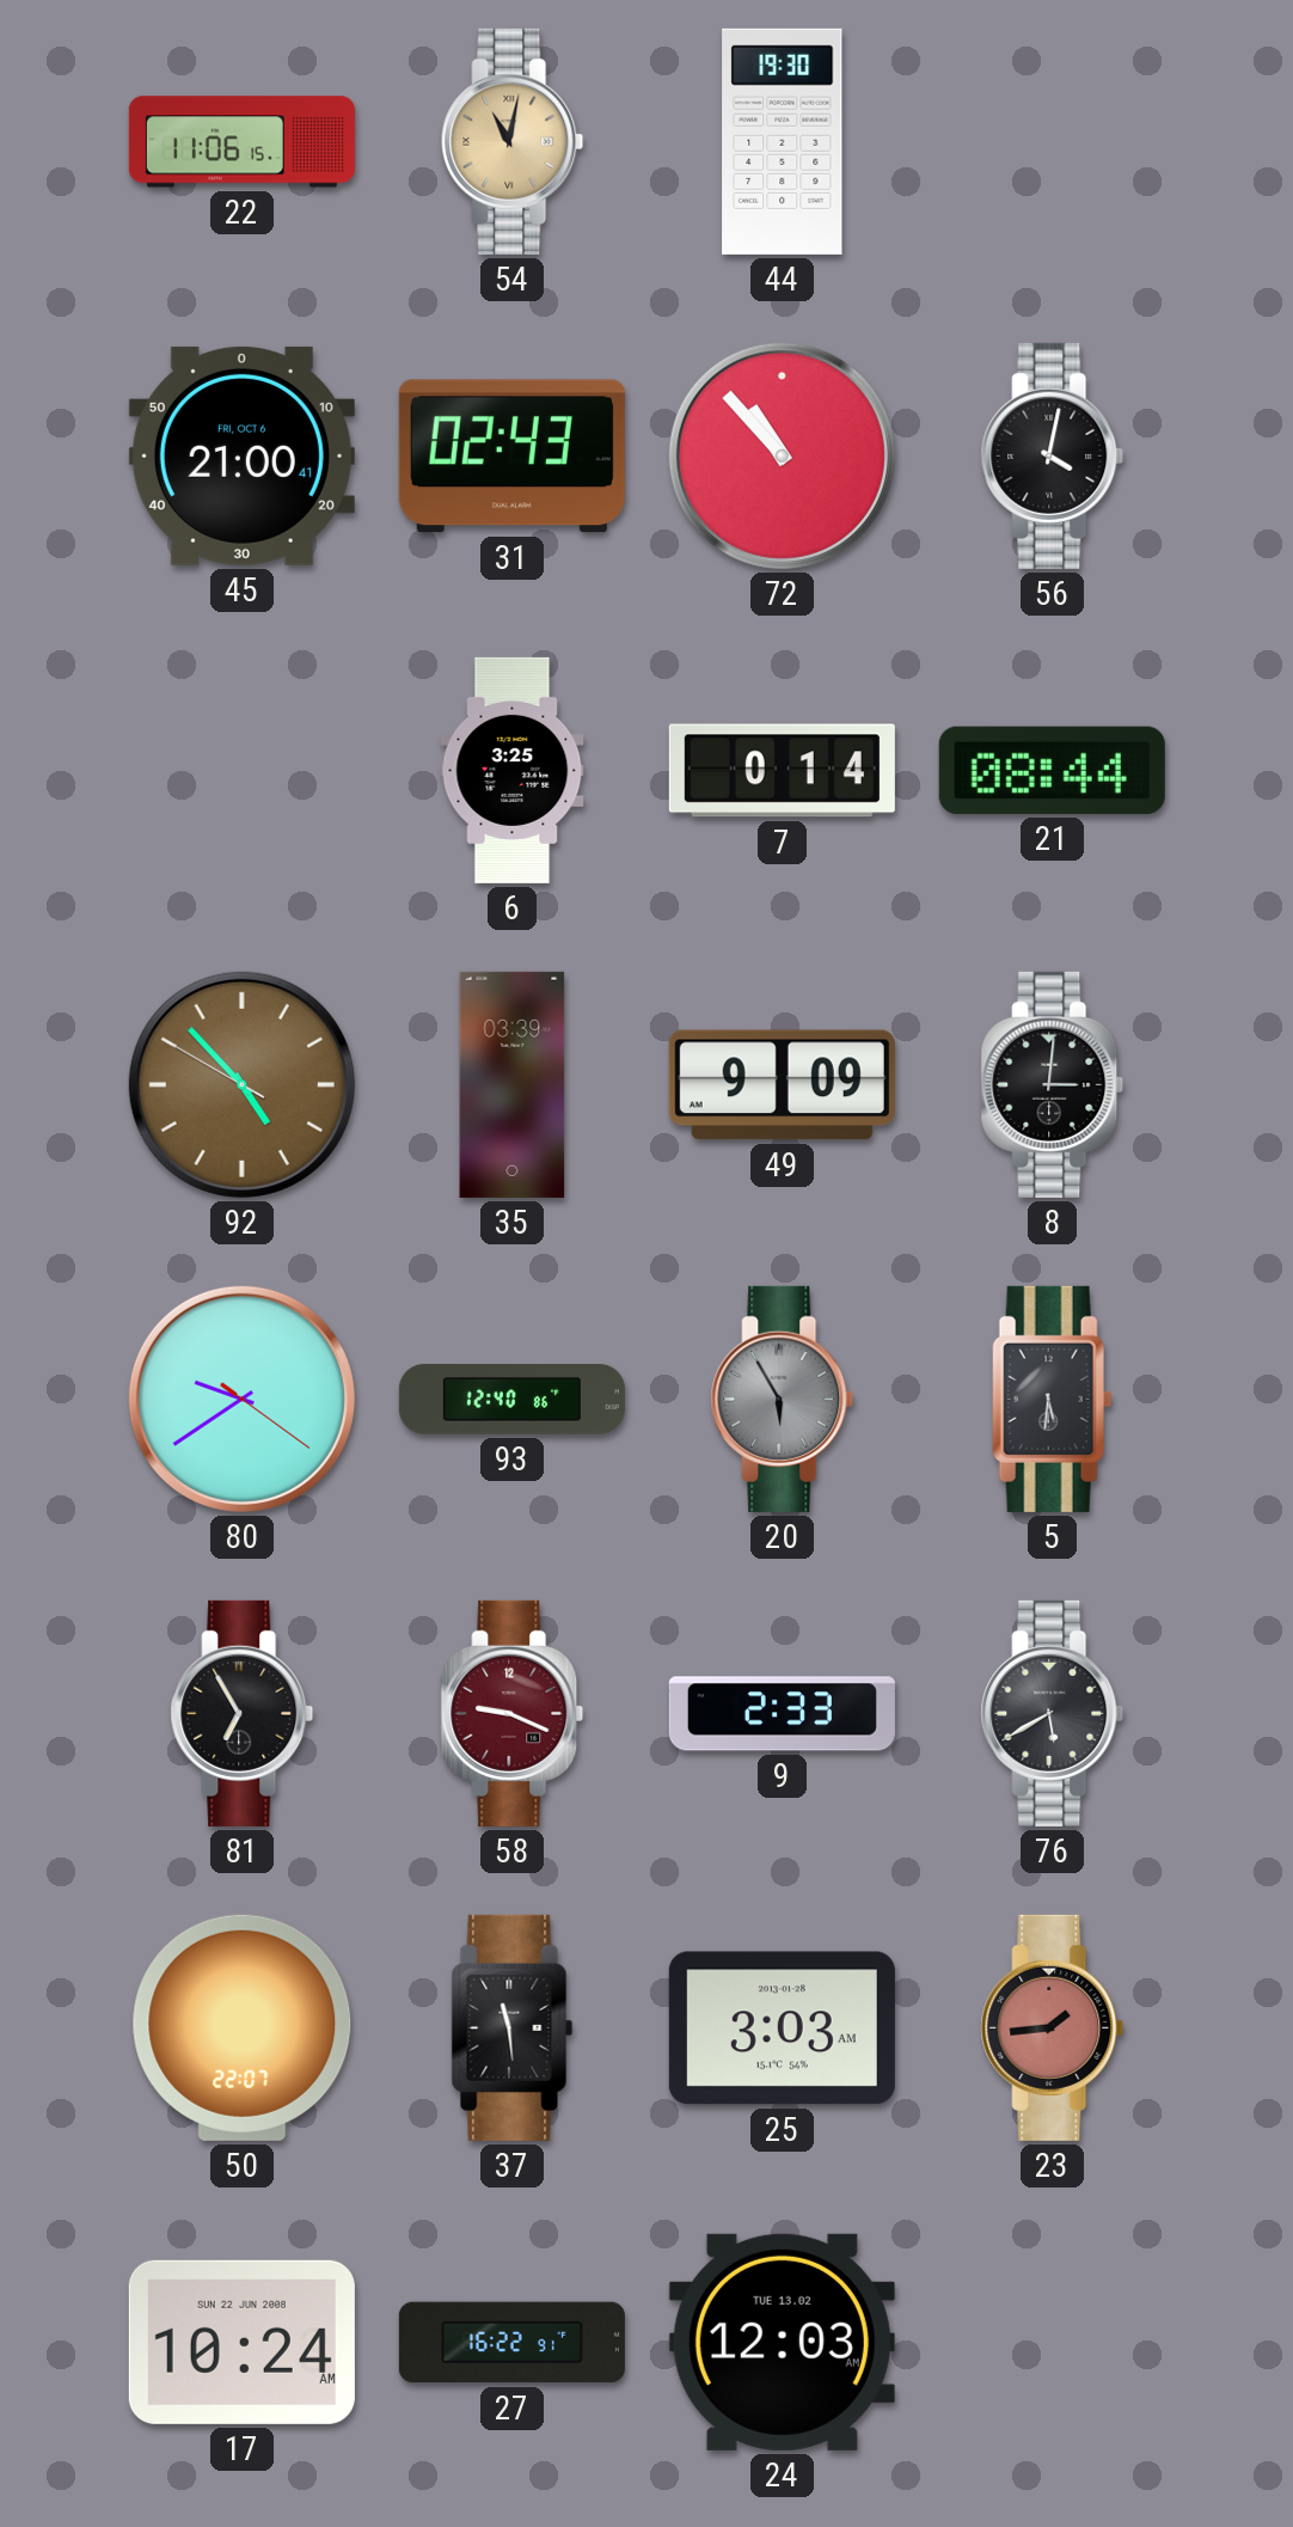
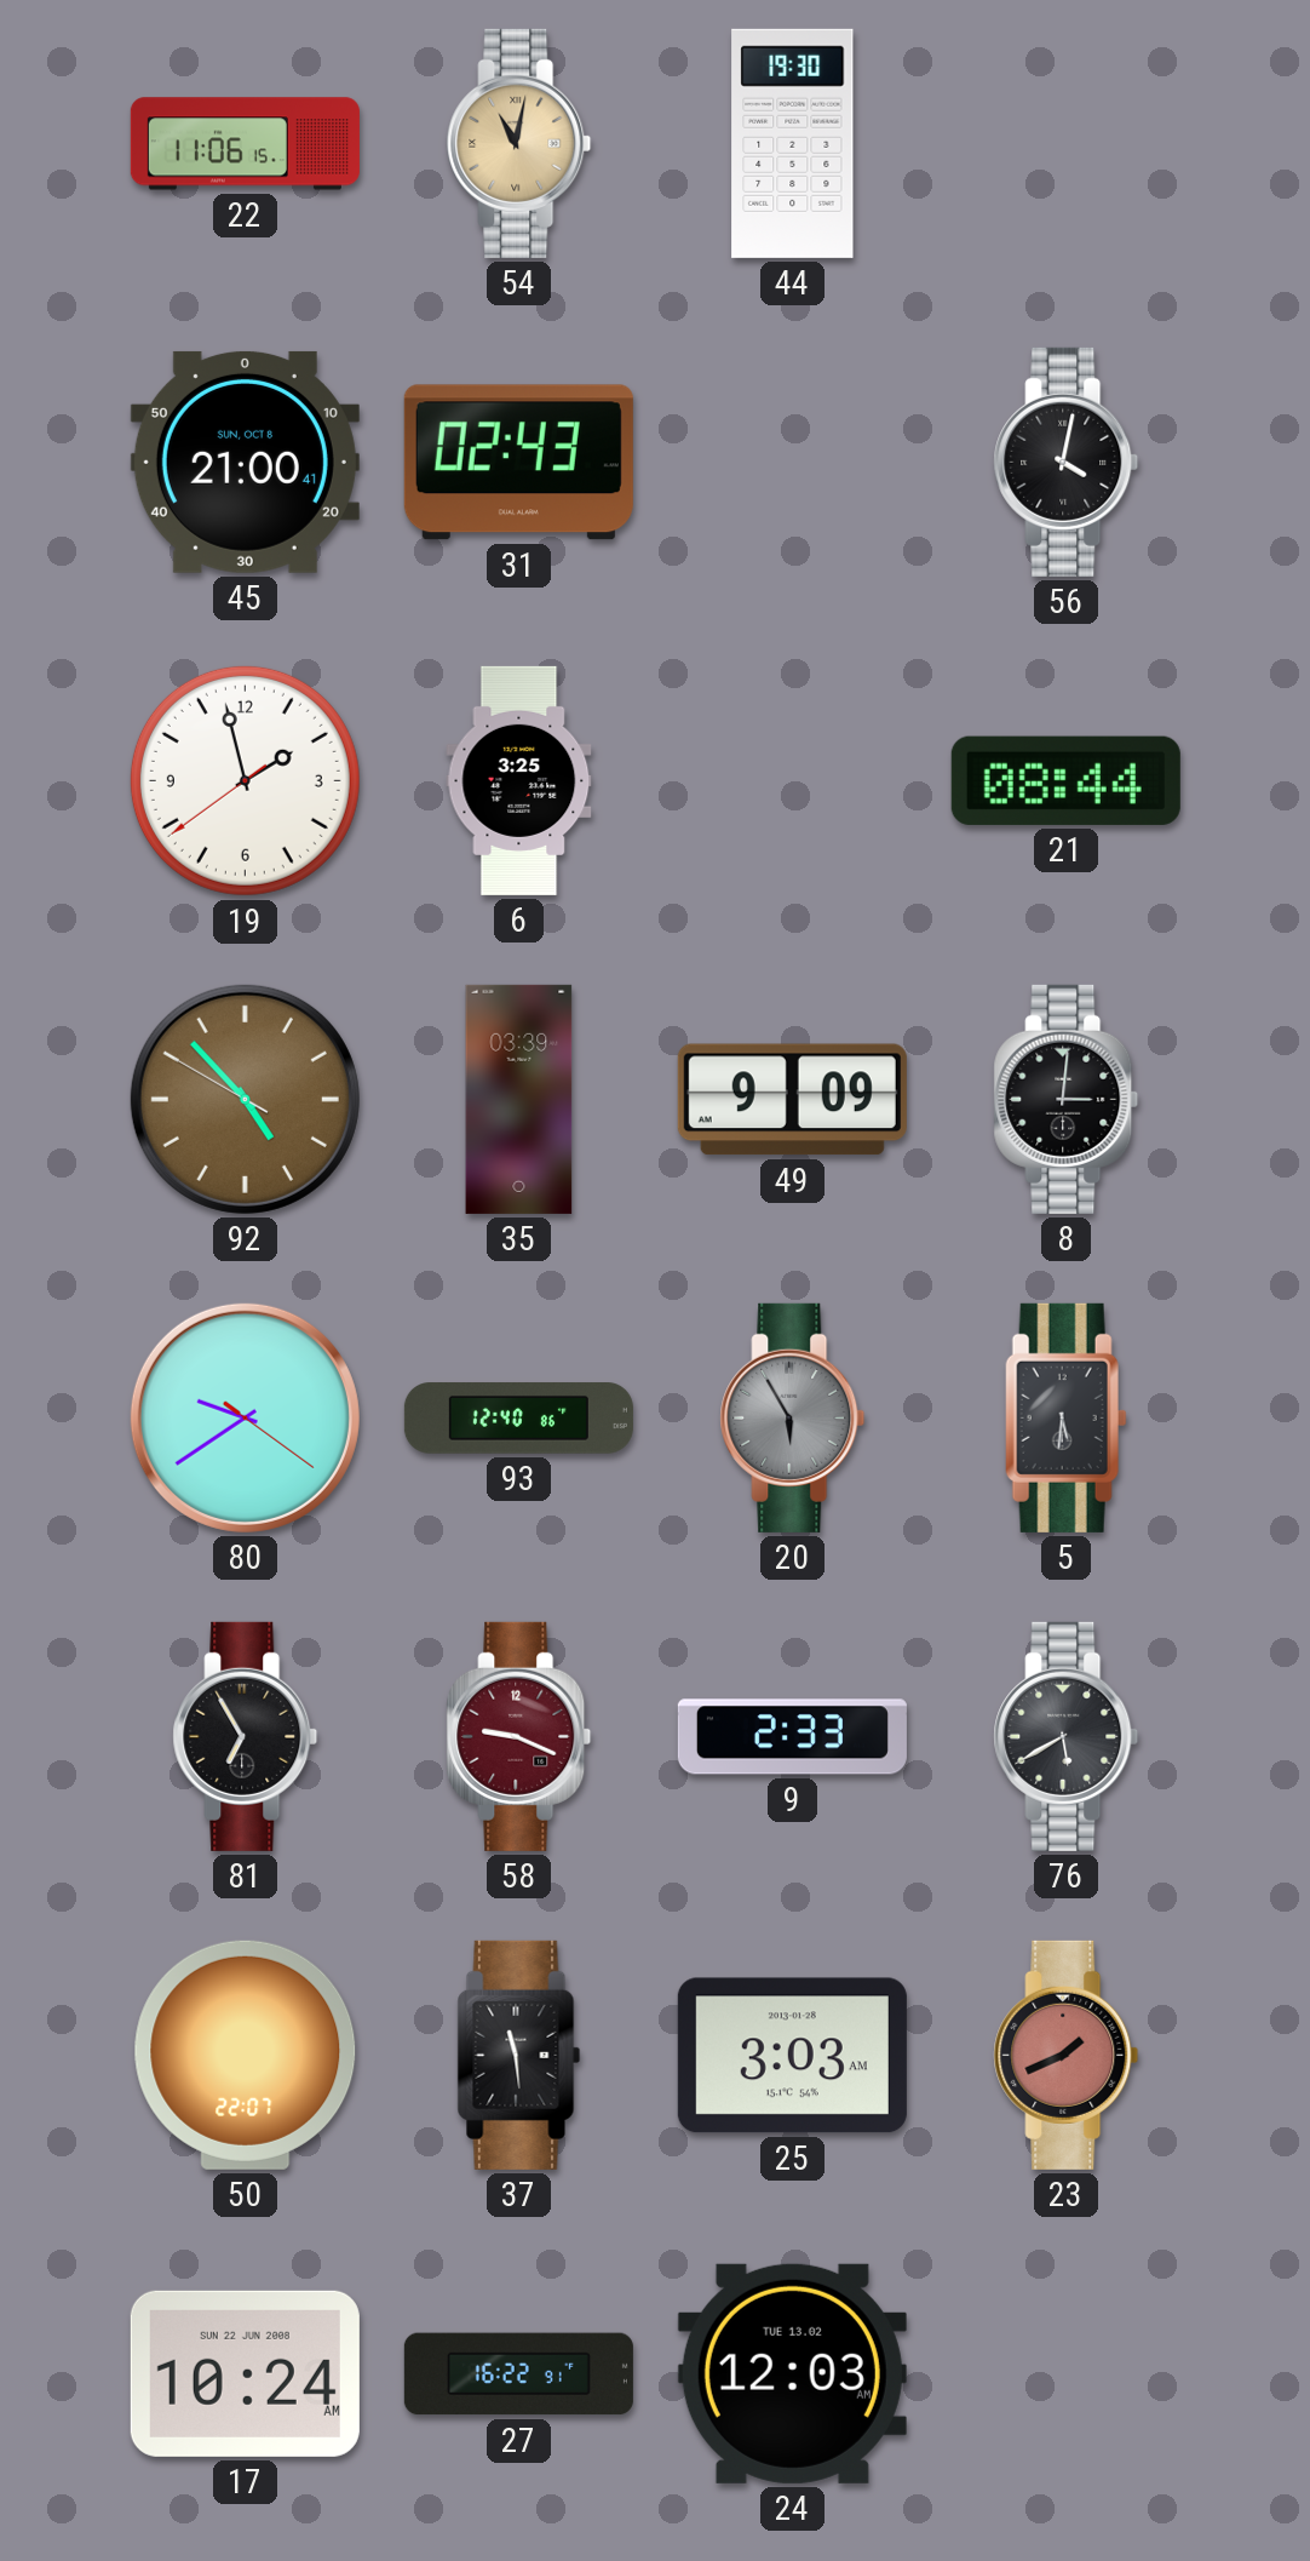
45 date: FRI, OCT 6 -> SUN, OCT 8
72: 10:53 -> none
19: none -> 1:57
7: 0:14 -> none
23: 1:44 -> 1:41
